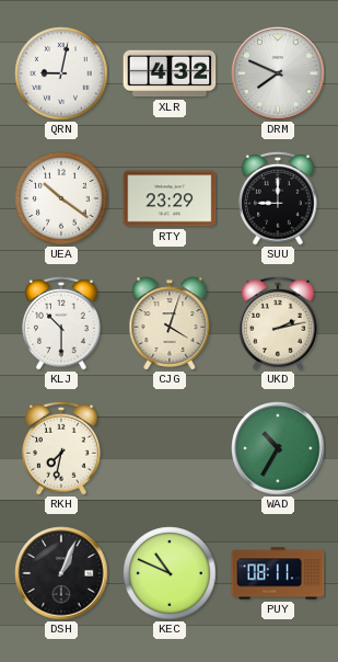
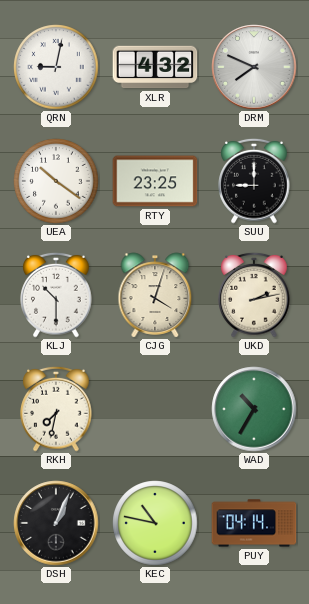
RTY: 23:29 -> 23:25
KEC: 10:49 -> 10:47
PUY: 08:11 -> 04:14
